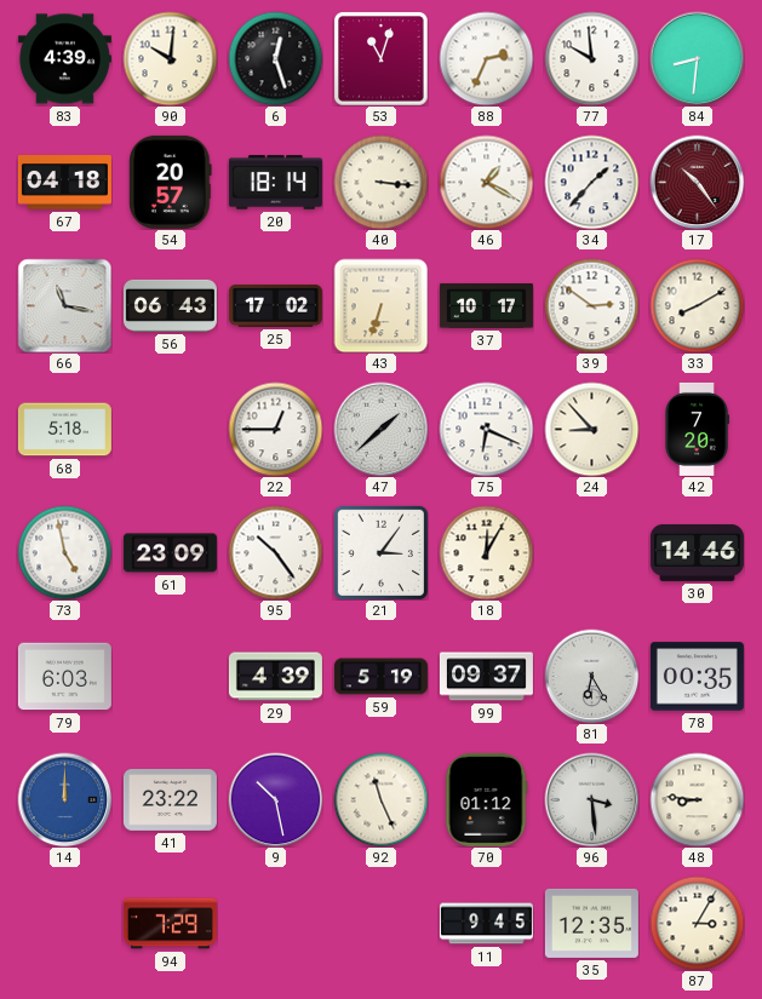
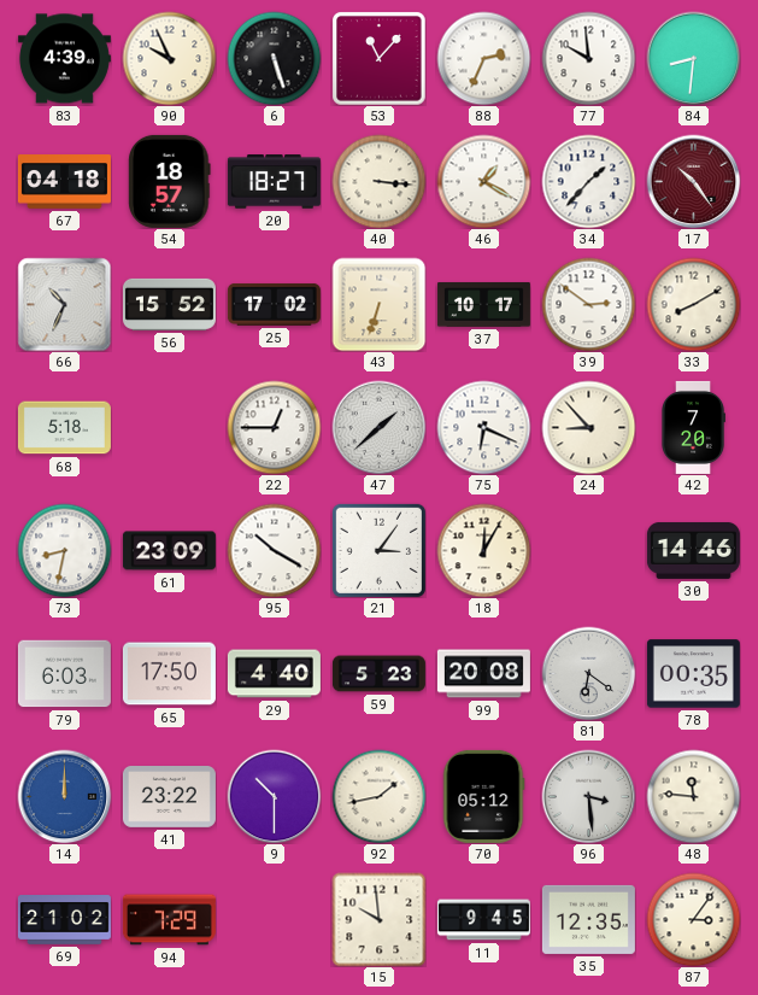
90: 10:01 -> 9:56
6: 12:27 -> 5:27
53: 11:03 -> 11:07
54: 20:57 -> 18:57
20: 18:14 -> 18:27
66: 11:17 -> 10:34
56: 06:43 -> 15:52
73: 4:58 -> 8:32
95: 10:24 -> 10:20
65: none -> 17:50
29: 4:39 -> 4:40
59: 5:19 -> 5:23
99: 09:37 -> 20:08
81: 6:25 -> 6:21
9: 10:28 -> 10:30
92: 11:26 -> 1:43
70: 01:12 -> 05:12
48: 8:46 -> 11:46
69: none -> 21:02
15: none -> 9:59
87: 3:05 -> 3:06
